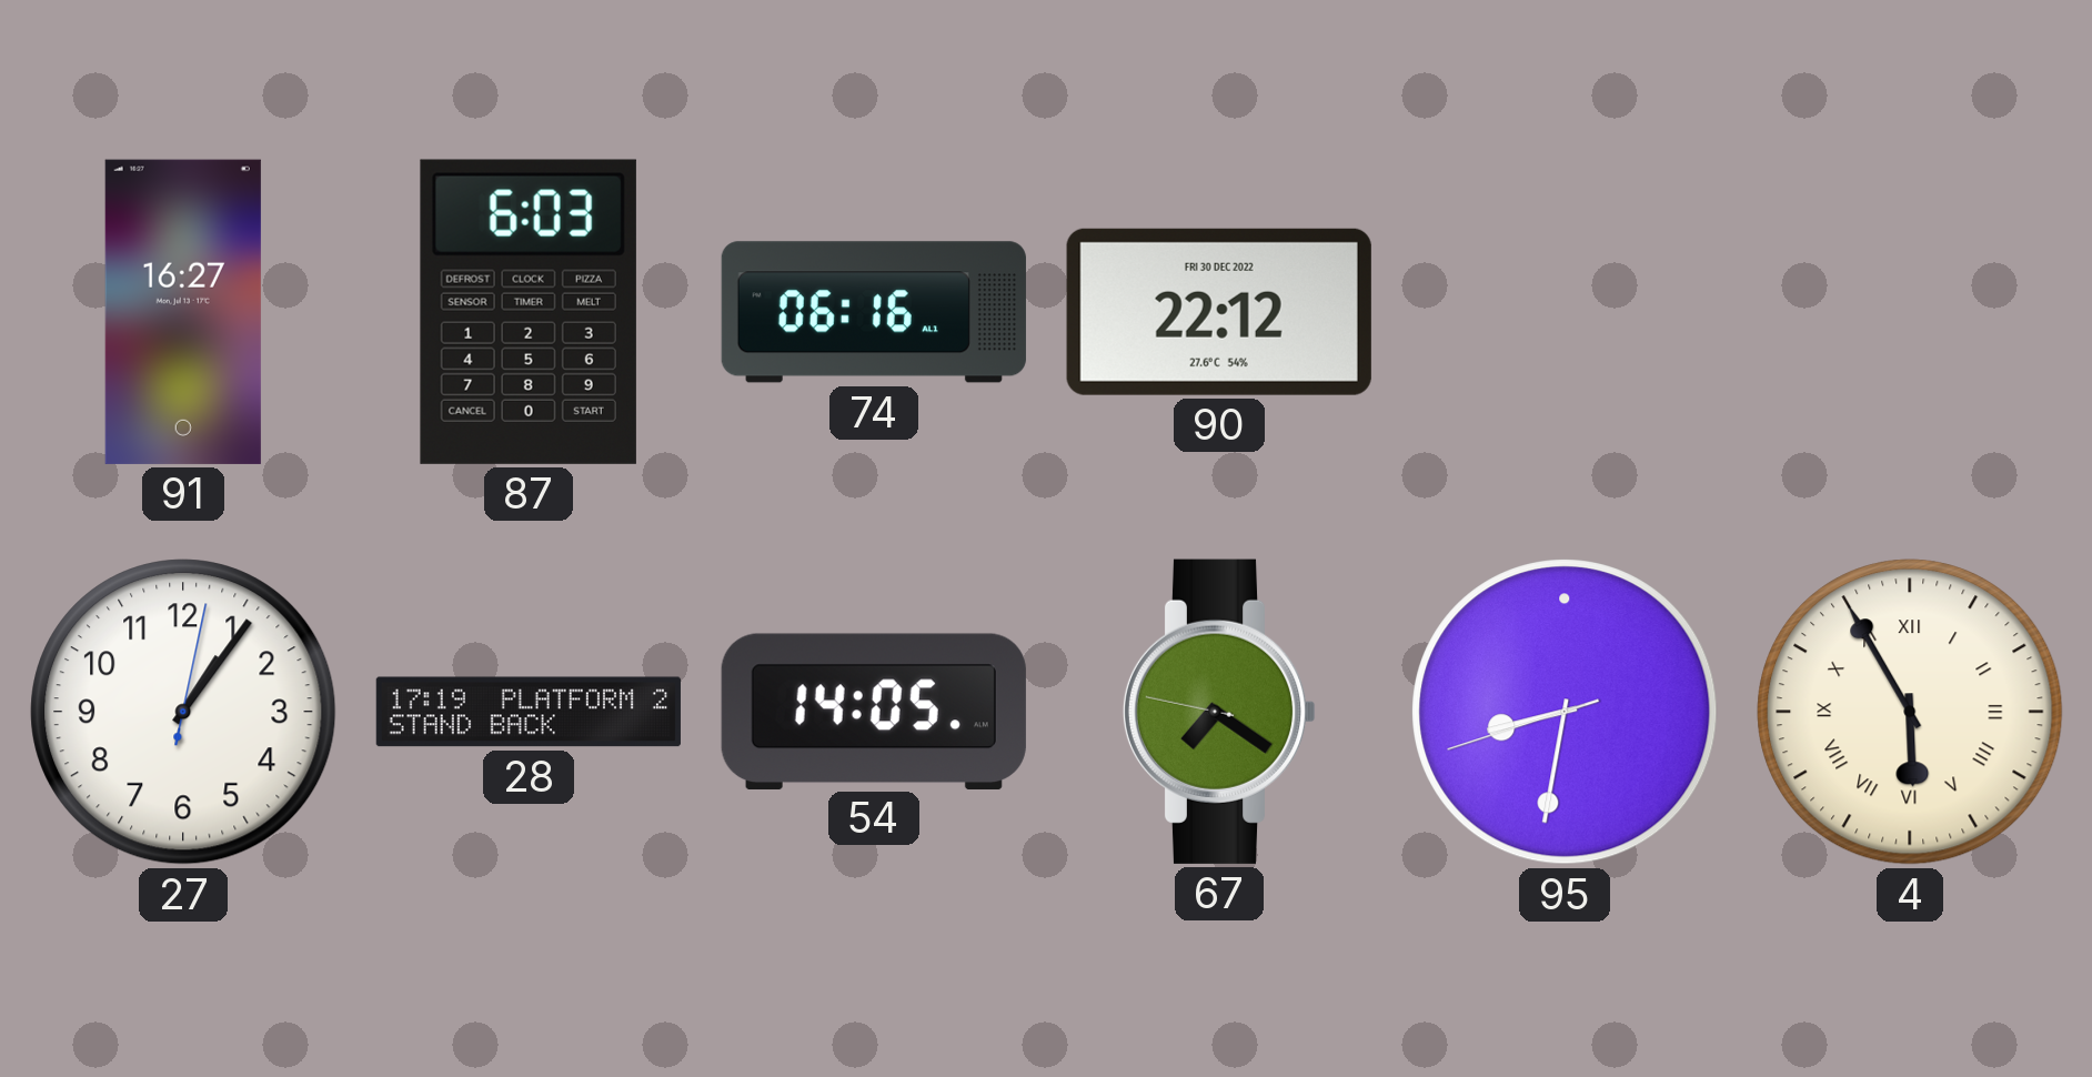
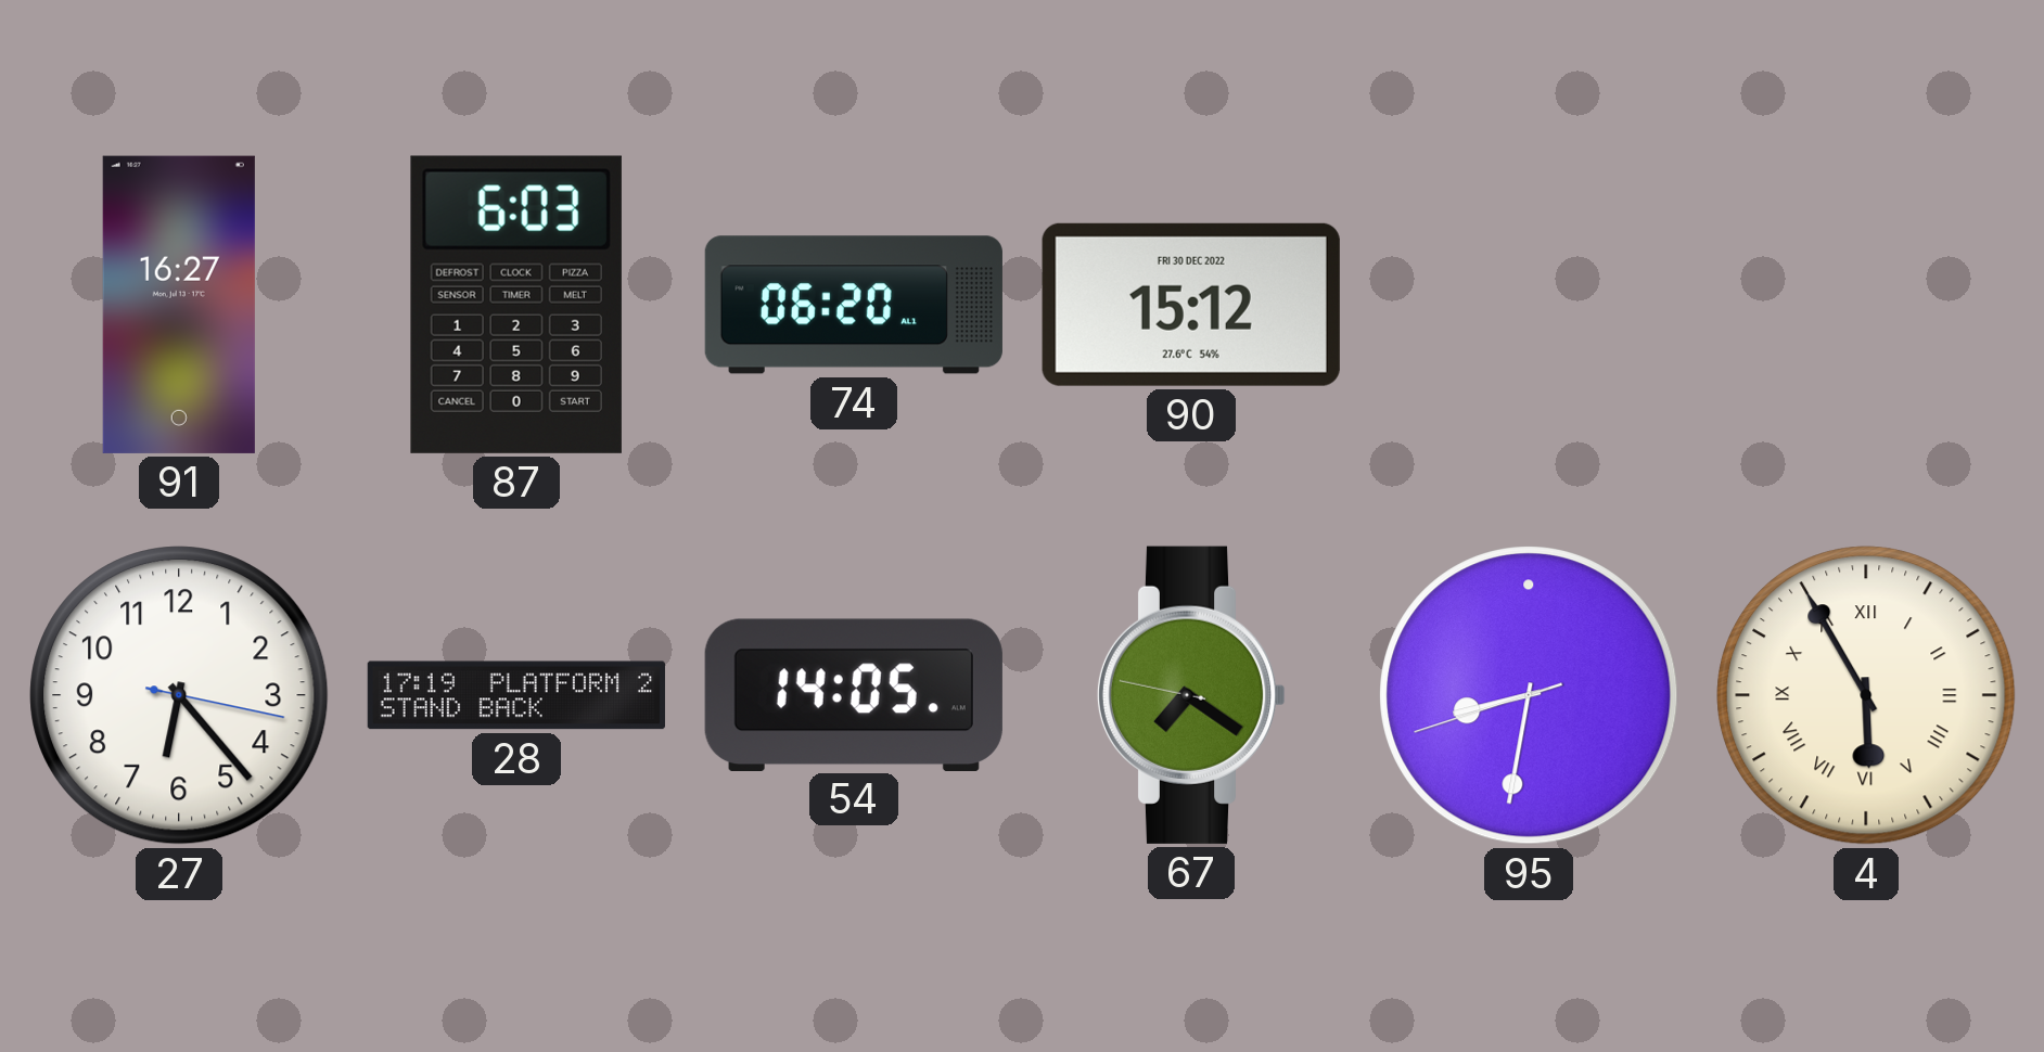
74: 06:16 -> 06:20
90: 22:12 -> 15:12
27: 1:06 -> 6:23
